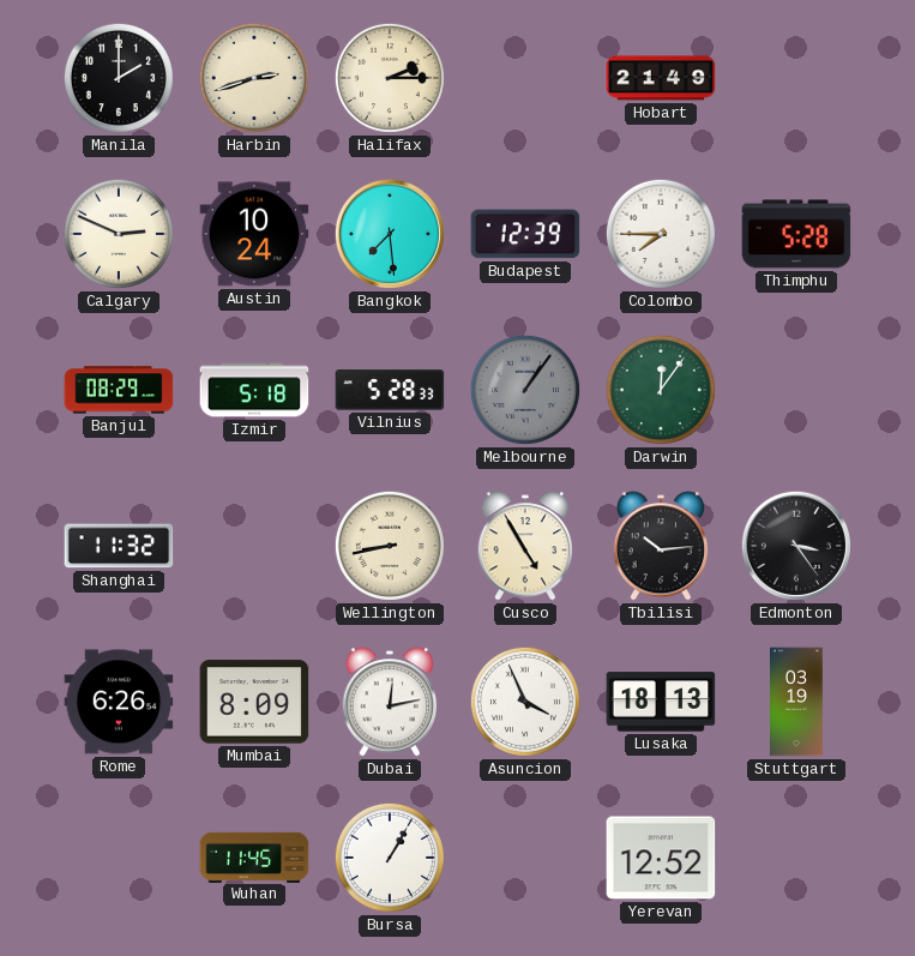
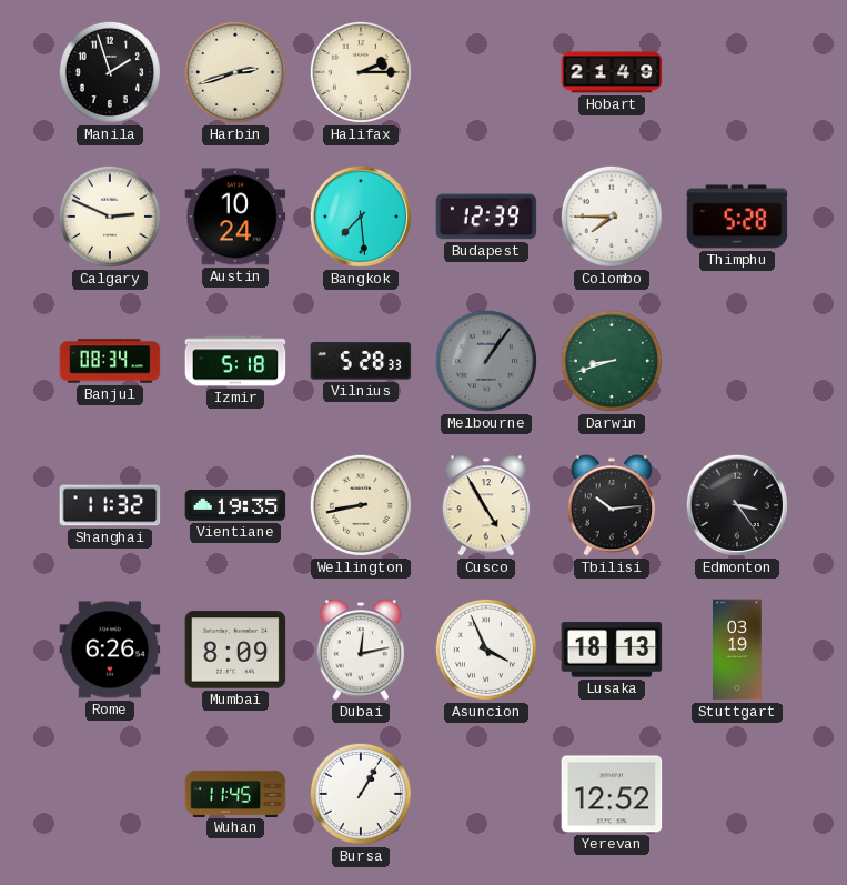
Manila: 2:00 -> 1:57
Banjul: 08:29 -> 08:34
Darwin: 12:06 -> 8:42
Vientiane: none -> 19:35
